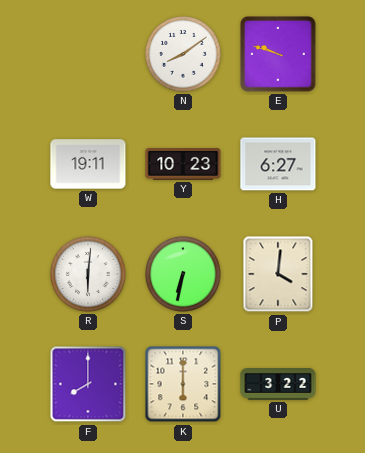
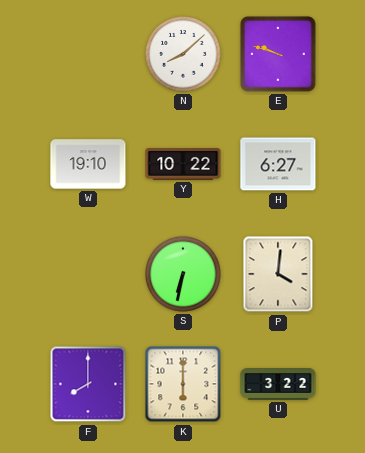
N: 8:09 -> 8:08
W: 19:11 -> 19:10
Y: 10:23 -> 10:22
R: 6:01 -> none
